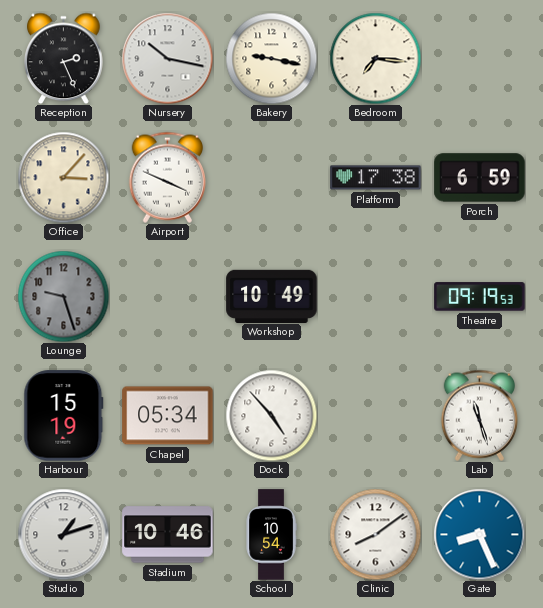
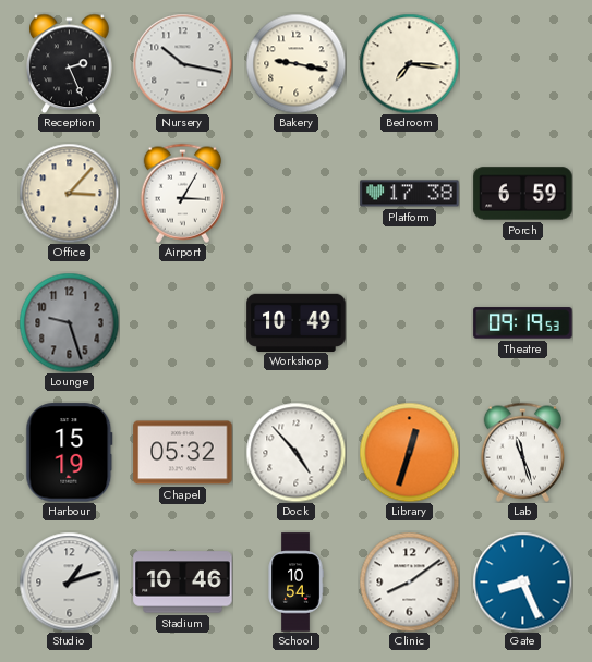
Airport: 3:49 -> 3:05
Chapel: 05:34 -> 05:32
Library: none -> 12:33
